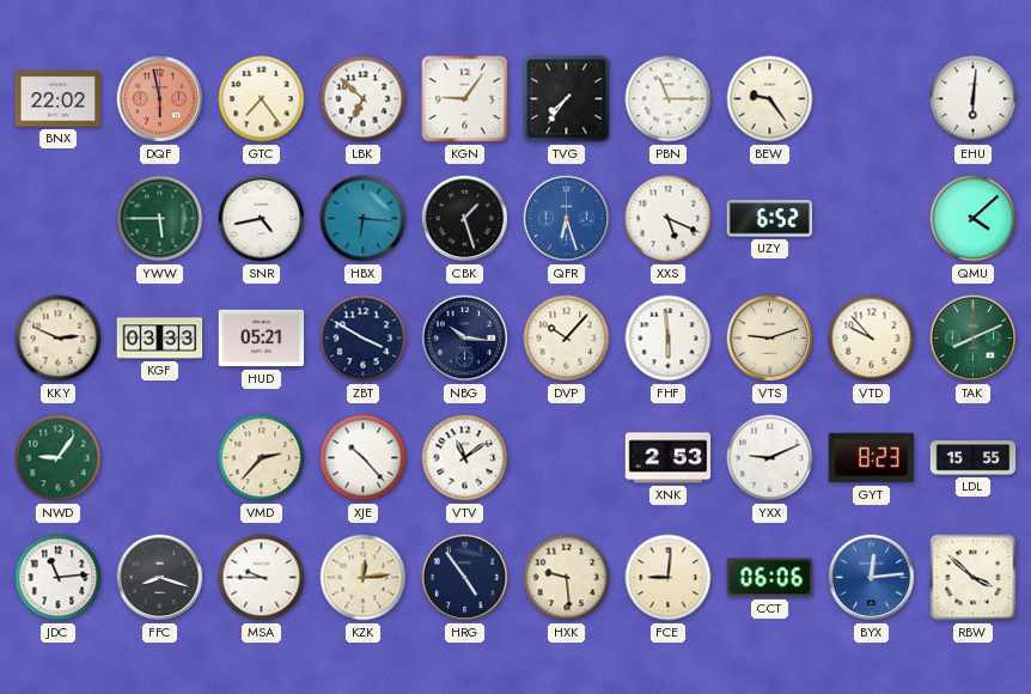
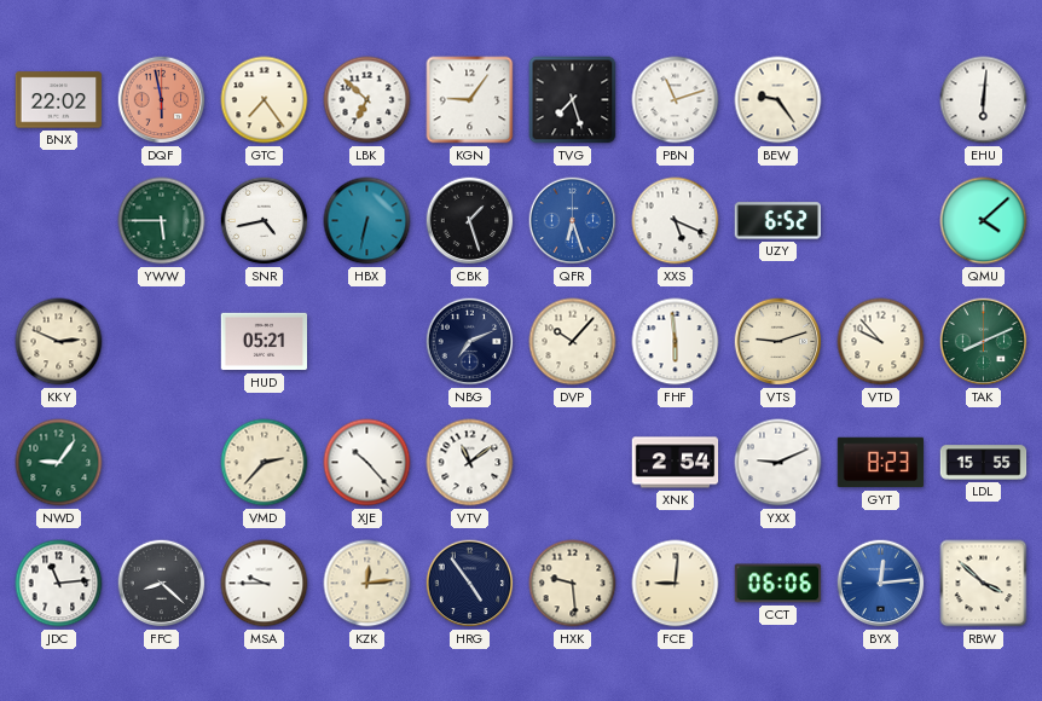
TVG: 7:36 -> 7:27
PBN: 11:15 -> 11:12
HBX: 6:16 -> 6:32
KGF: 03:33 -> none
ZBT: 3:50 -> none
NBG: 10:16 -> 7:11
XNK: 2:53 -> 2:54
FFC: 8:18 -> 8:22
